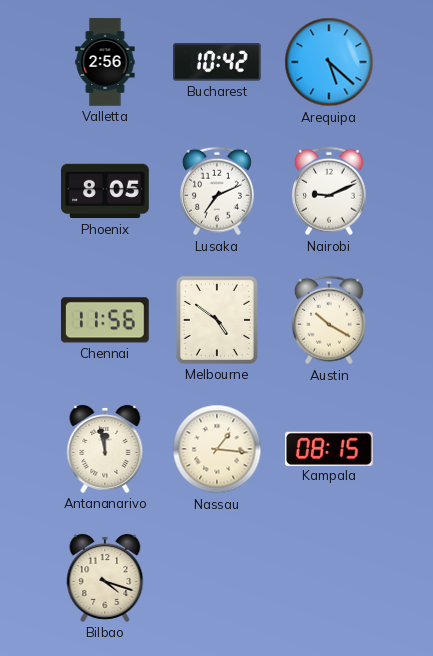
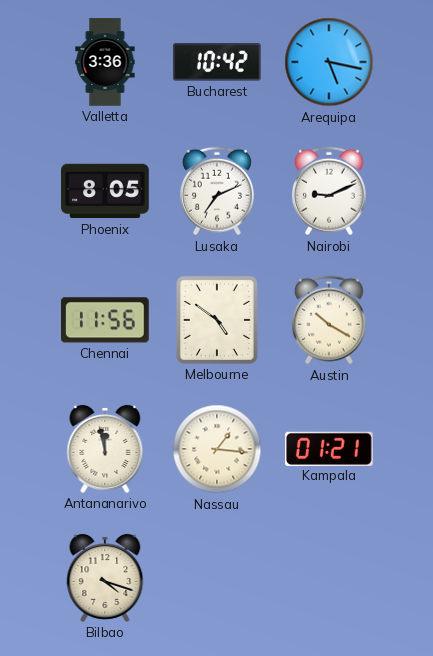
Valletta: 2:56 -> 3:36
Arequipa: 5:22 -> 5:17
Kampala: 08:15 -> 01:21
